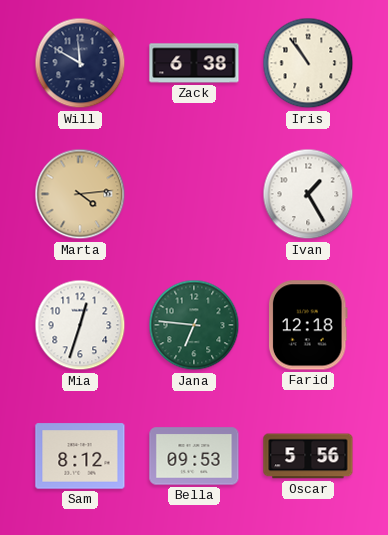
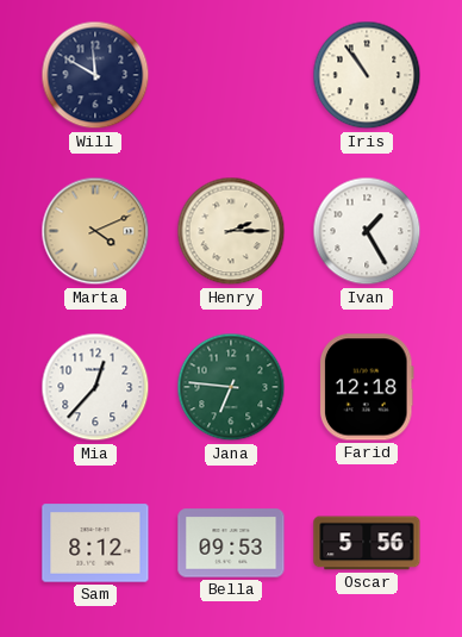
Zack: 6:38 -> none
Marta: 4:14 -> 4:11
Henry: none -> 2:15
Mia: 12:33 -> 12:37
